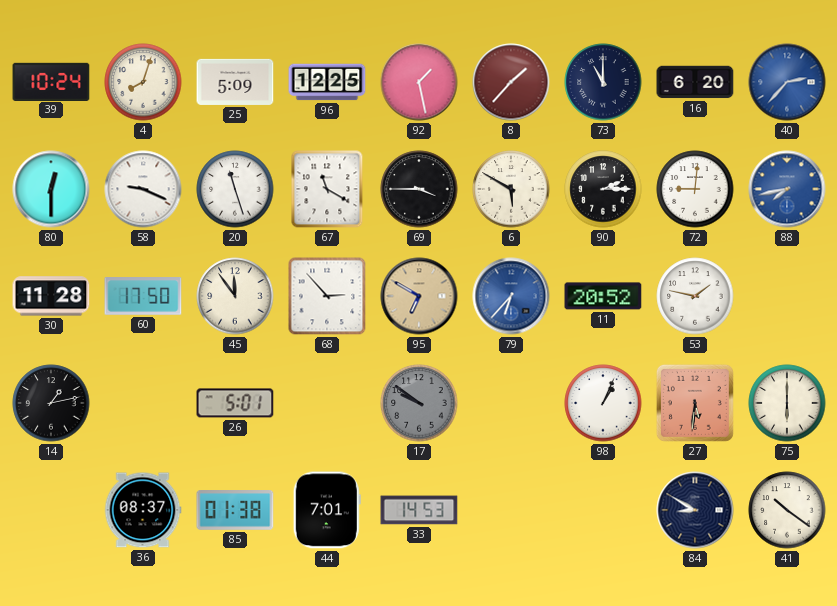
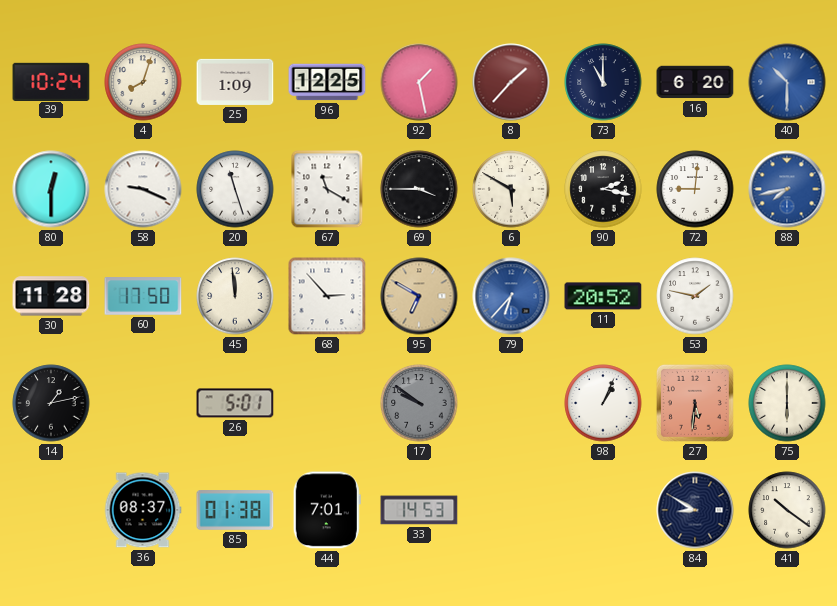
25: 5:09 -> 1:09
40: 2:37 -> 10:30
90: 2:15 -> 2:17
45: 11:54 -> 11:59
